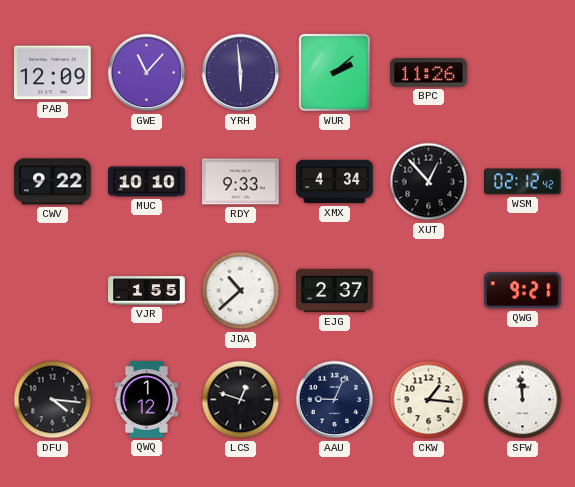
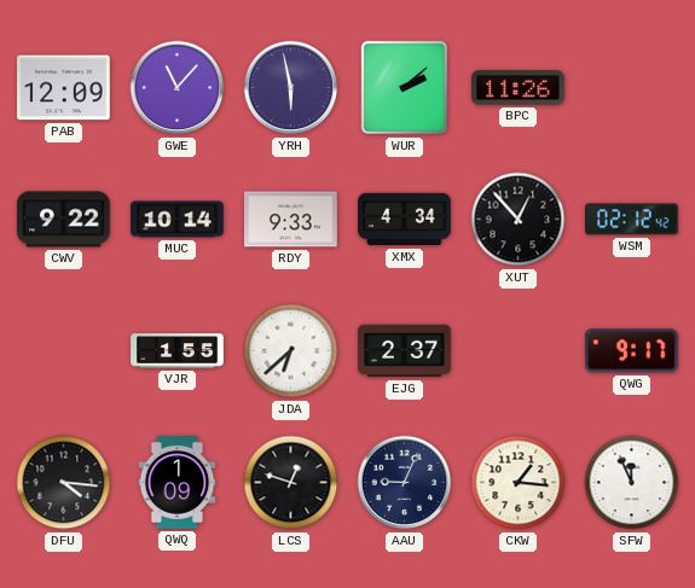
YRH: 5:59 -> 5:58
MUC: 10:10 -> 10:14
JDA: 10:38 -> 6:38
QWG: 9:21 -> 9:17
QWQ: 1:12 -> 1:09
SFW: 11:59 -> 11:56
